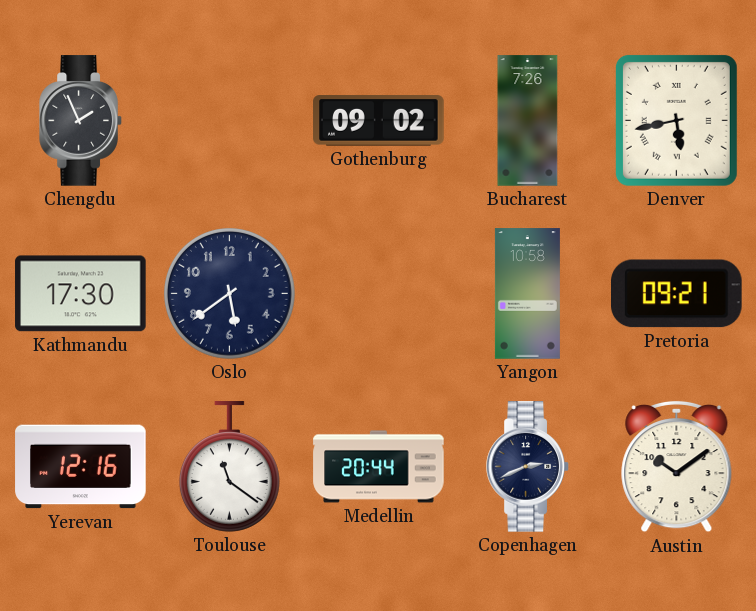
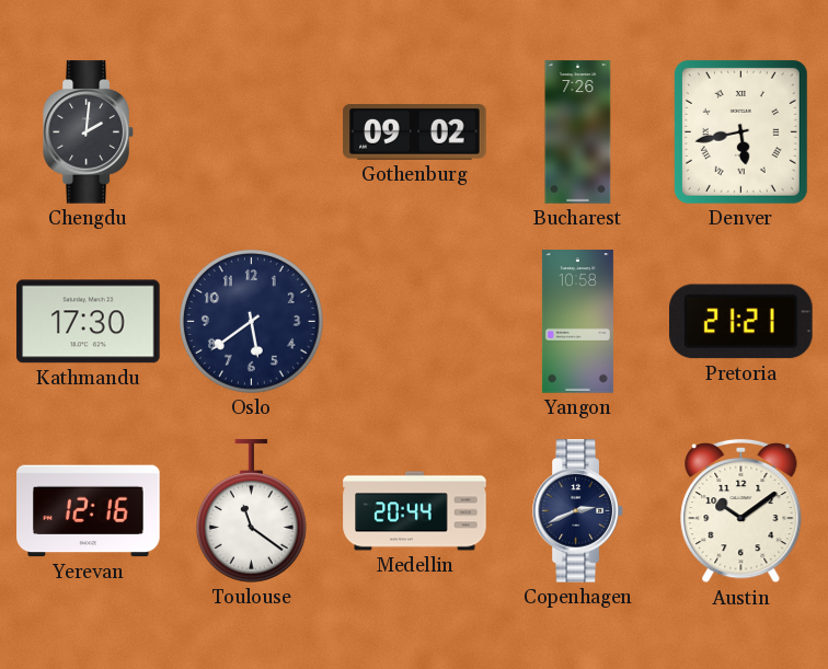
Chengdu: 1:56 -> 2:01
Pretoria: 09:21 -> 21:21
